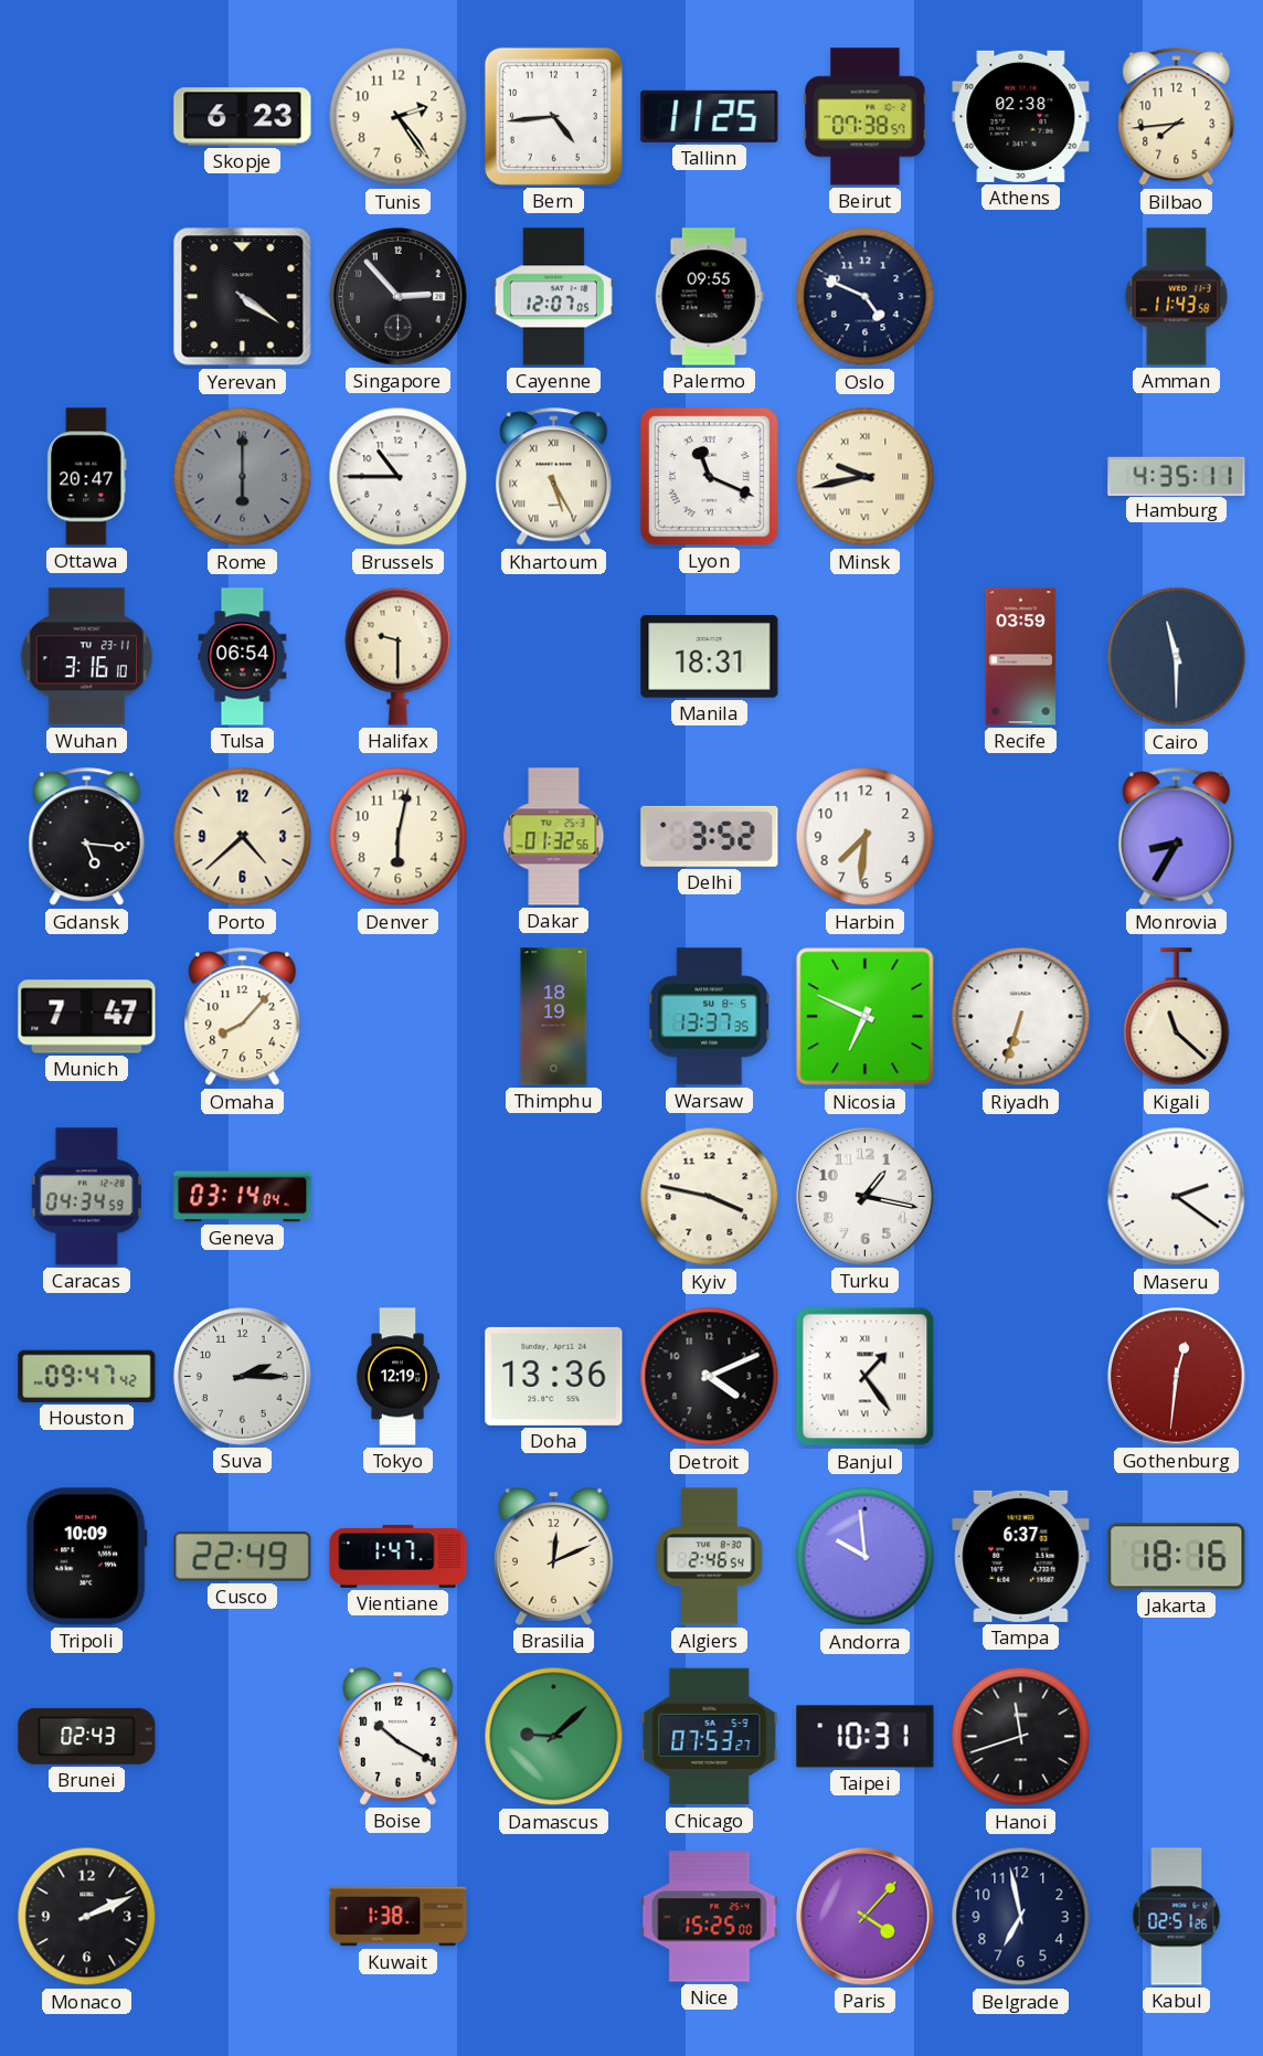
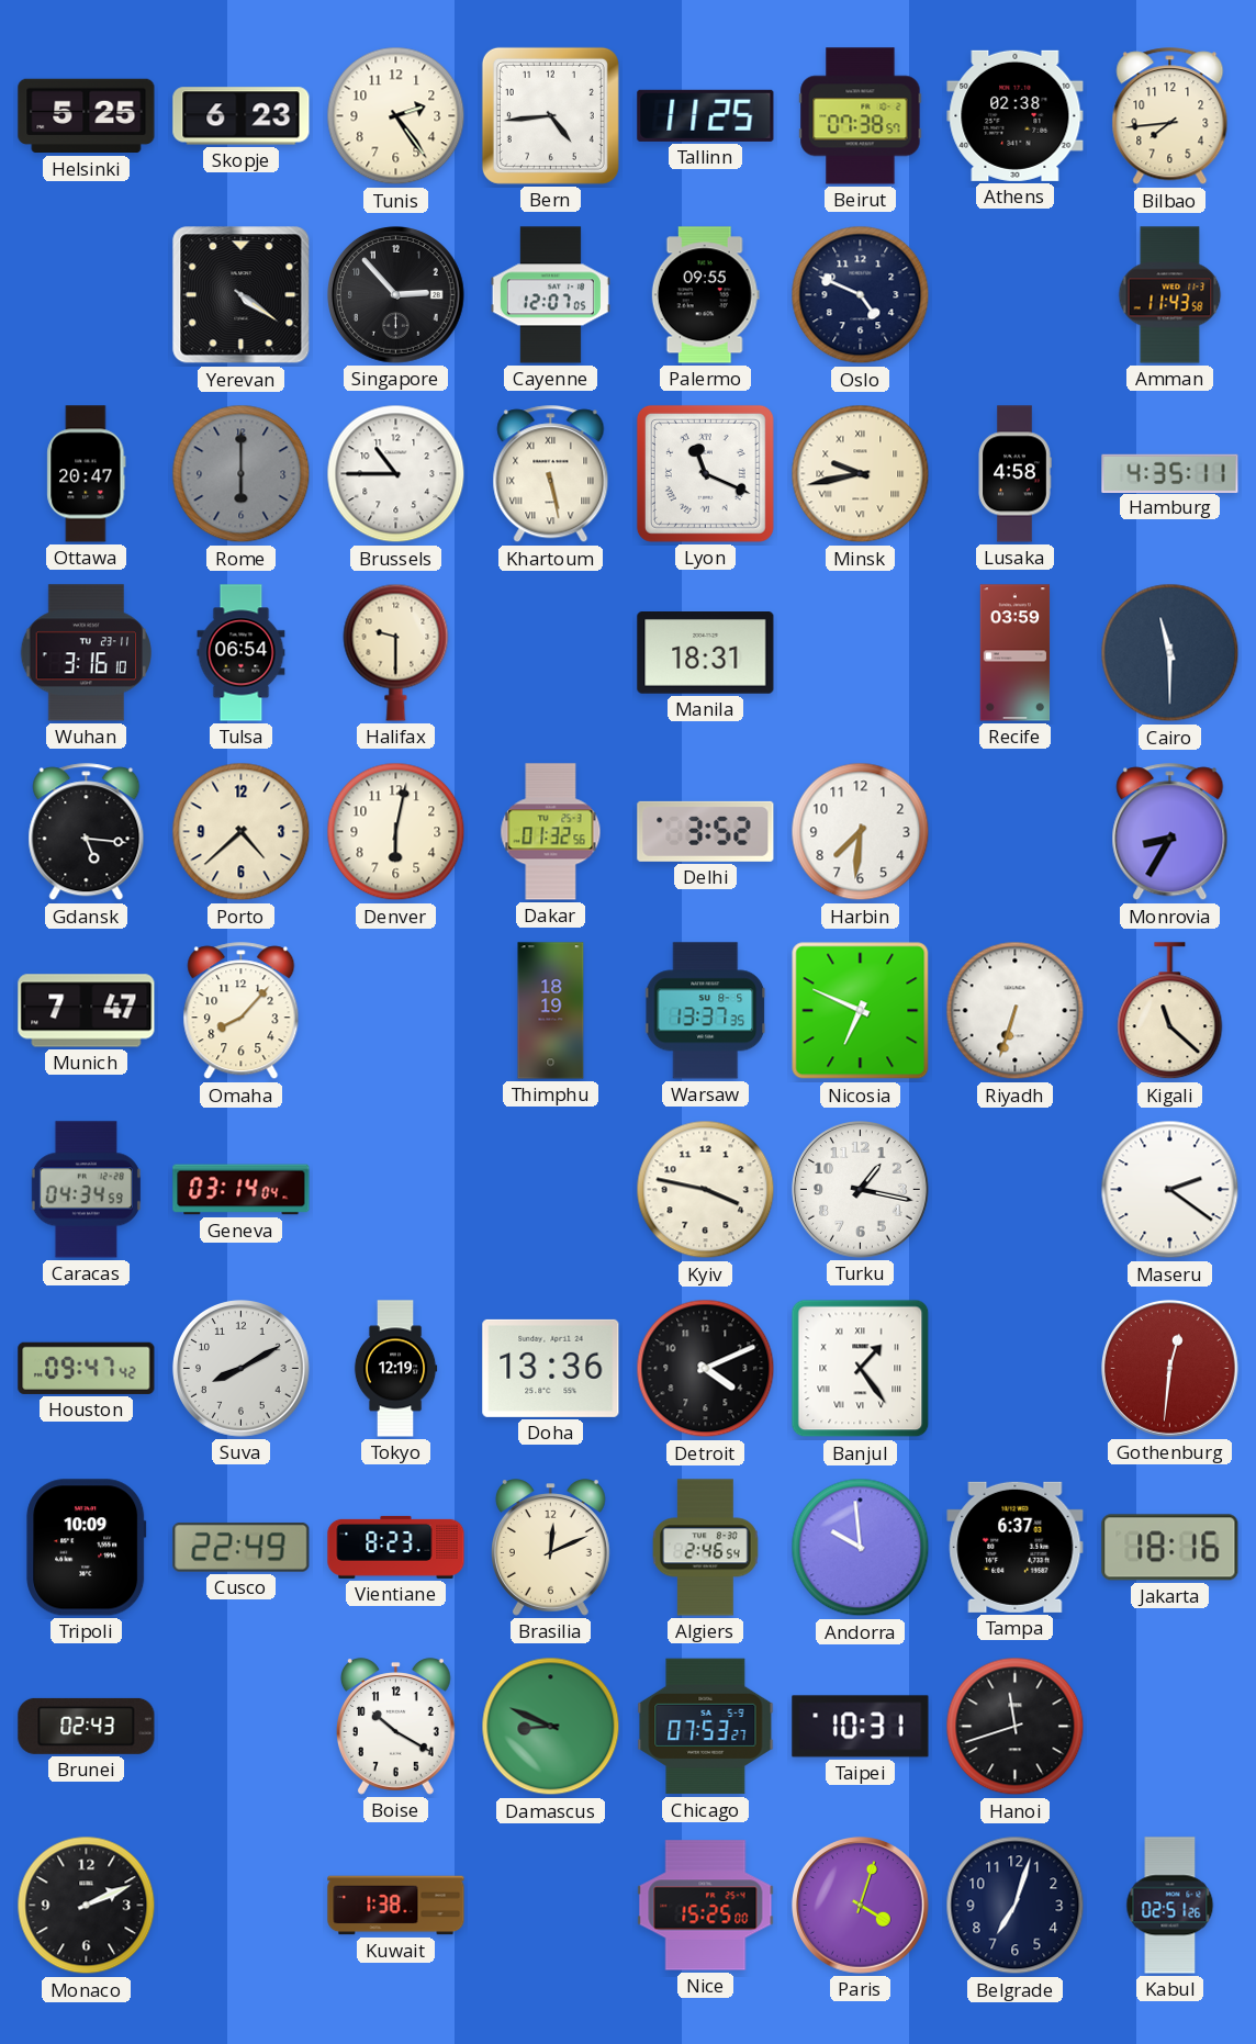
Helsinki: none -> 5:25
Khartoum: 5:25 -> 5:28
Lusaka: none -> 4:58
Suva: 2:15 -> 8:10
Vientiane: 1:47 -> 8:23
Damascus: 9:08 -> 8:49
Paris: 4:07 -> 4:03
Belgrade: 6:58 -> 7:03
